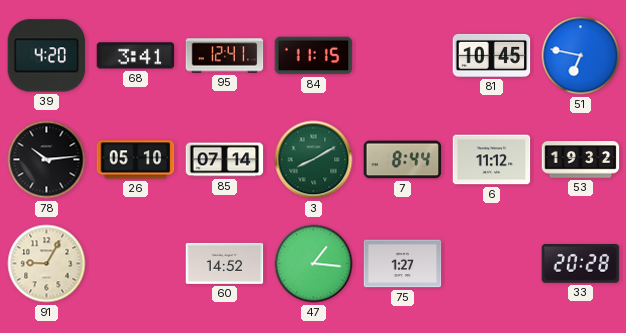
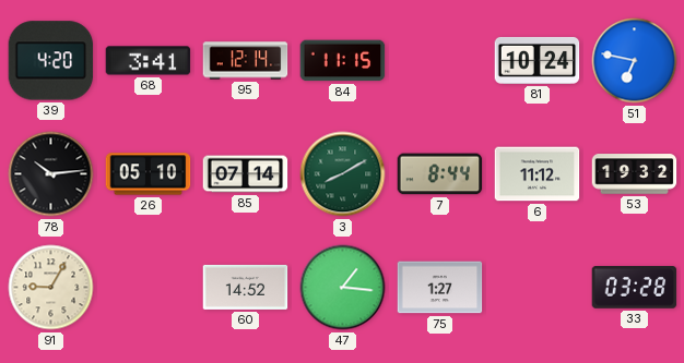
95: 12:41 -> 12:14
81: 10:45 -> 10:24
33: 20:28 -> 03:28
